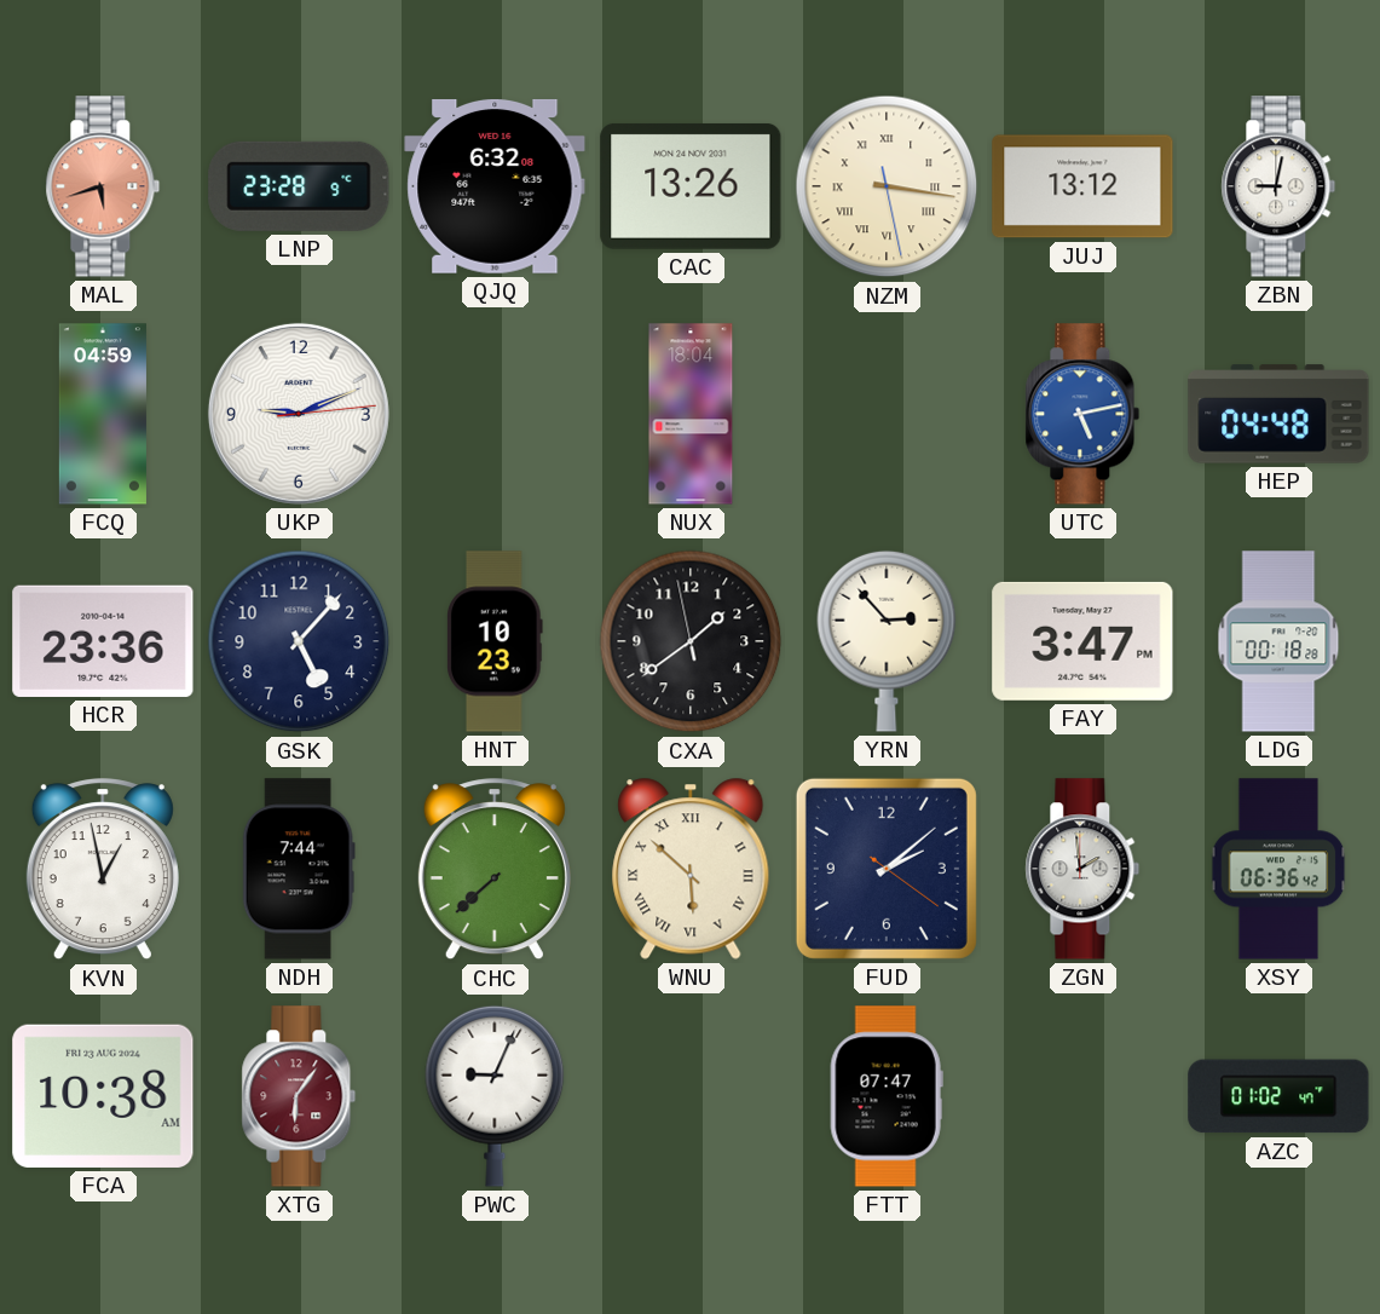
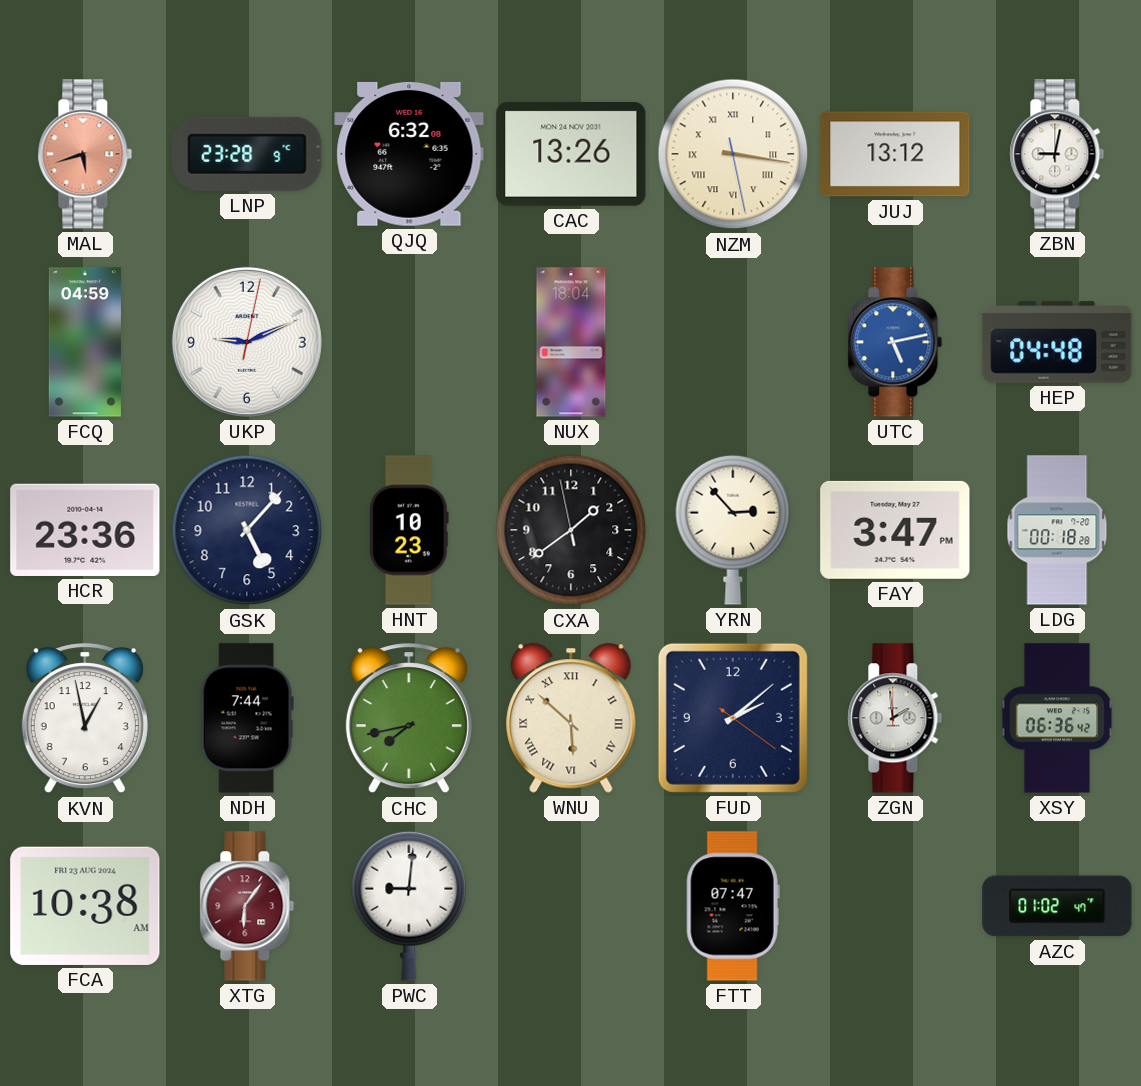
UKP: 9:11:14 -> 9:11:02
CHC: 7:38 -> 7:43
PWC: 9:04 -> 9:01
